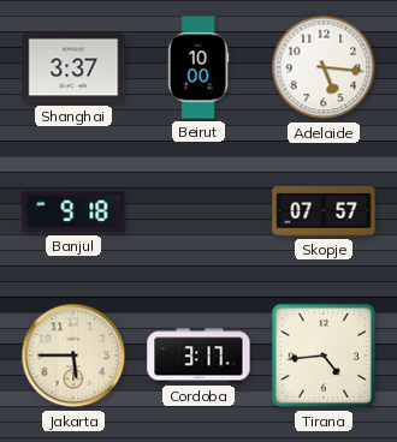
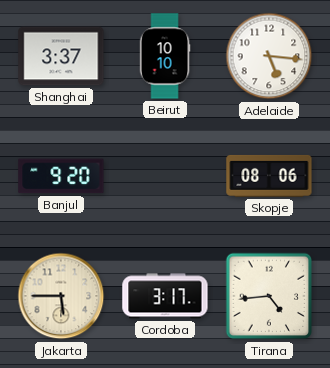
Beirut: 10:00 -> 10:10
Banjul: 9:18 -> 9:20
Skopje: 07:57 -> 08:06
